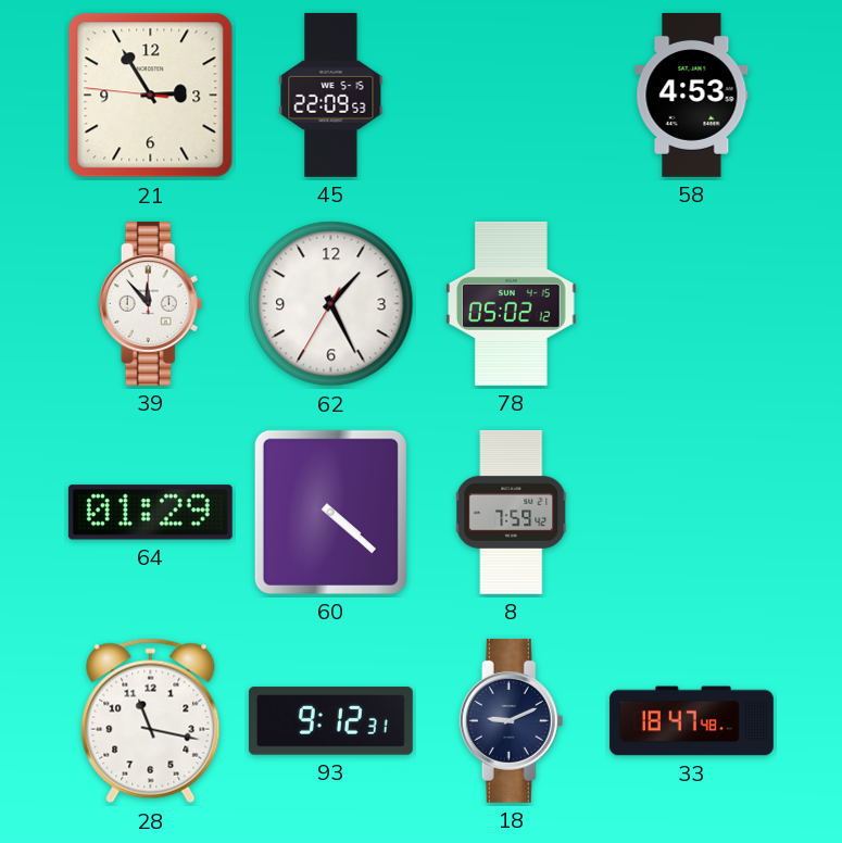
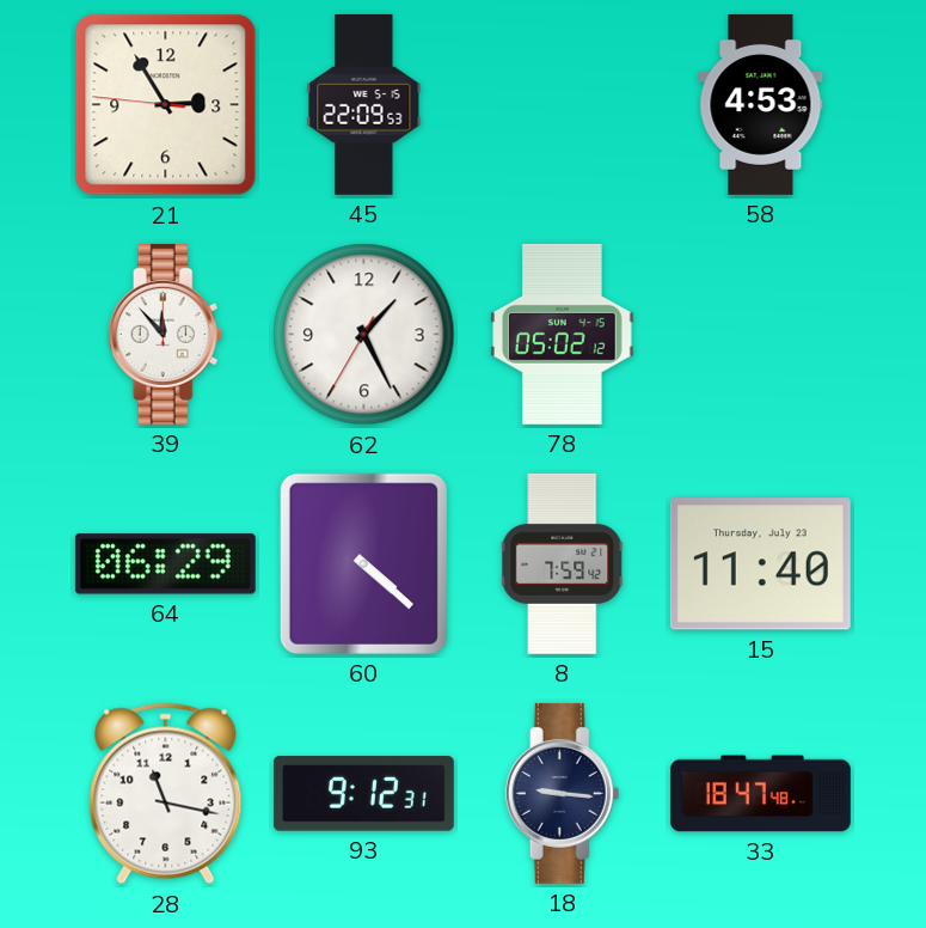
64: 01:29 -> 06:29
15: none -> 11:40
18: 9:11 -> 9:16
